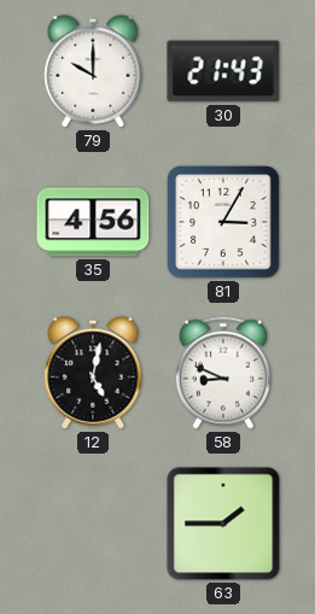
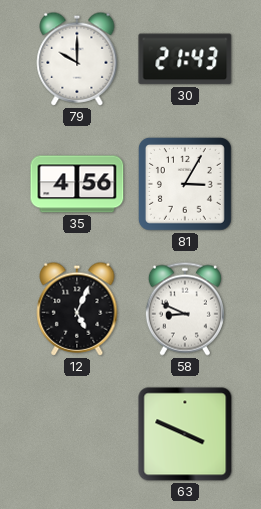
12: 5:02 -> 5:04
63: 1:45 -> 3:49
